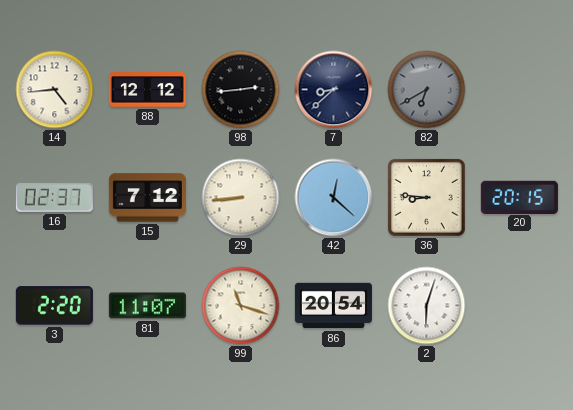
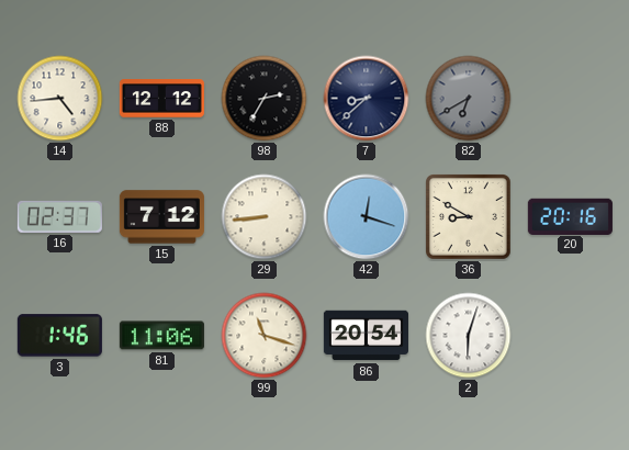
98: 2:44 -> 2:35
42: 12:22 -> 12:18
36: 8:46 -> 8:50
20: 20:15 -> 20:16
3: 2:20 -> 1:46
81: 11:07 -> 11:06
